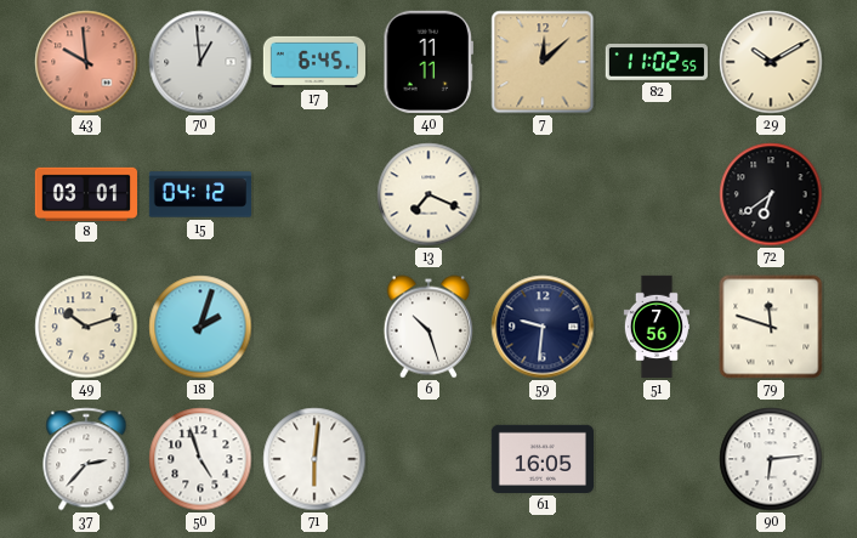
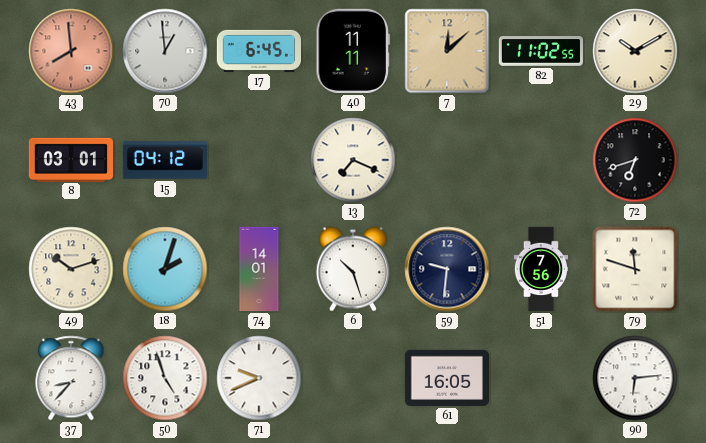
43: 9:59 -> 7:59
72: 6:39 -> 6:42
74: none -> 14:01
37: 2:37 -> 8:37
71: 6:01 -> 9:41
